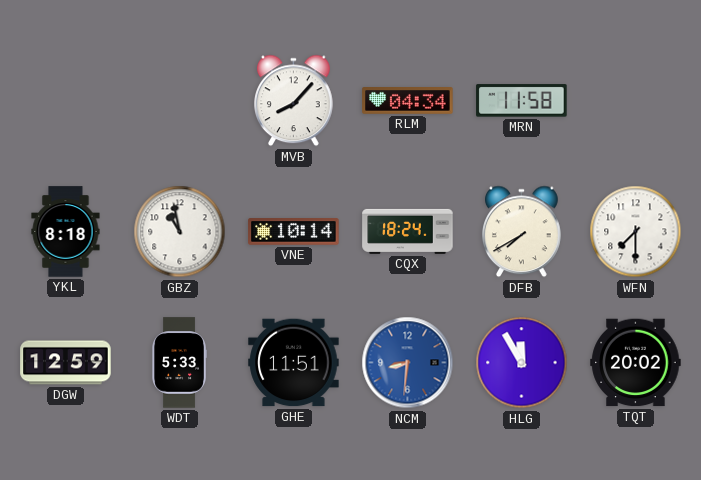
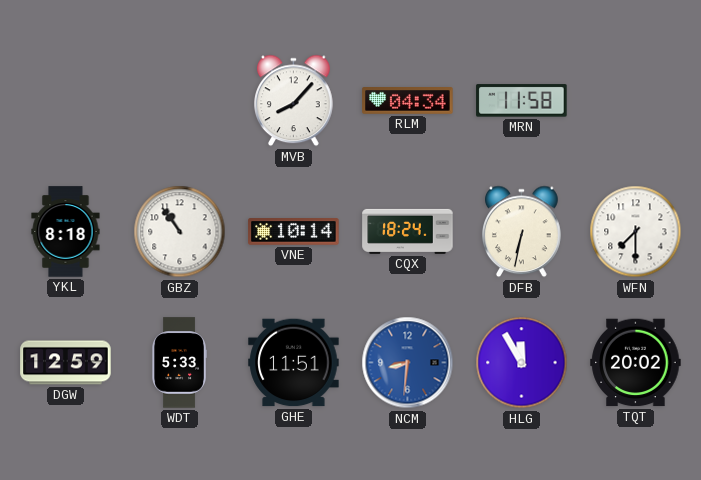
GBZ: 10:58 -> 10:54
DFB: 7:40 -> 6:32
